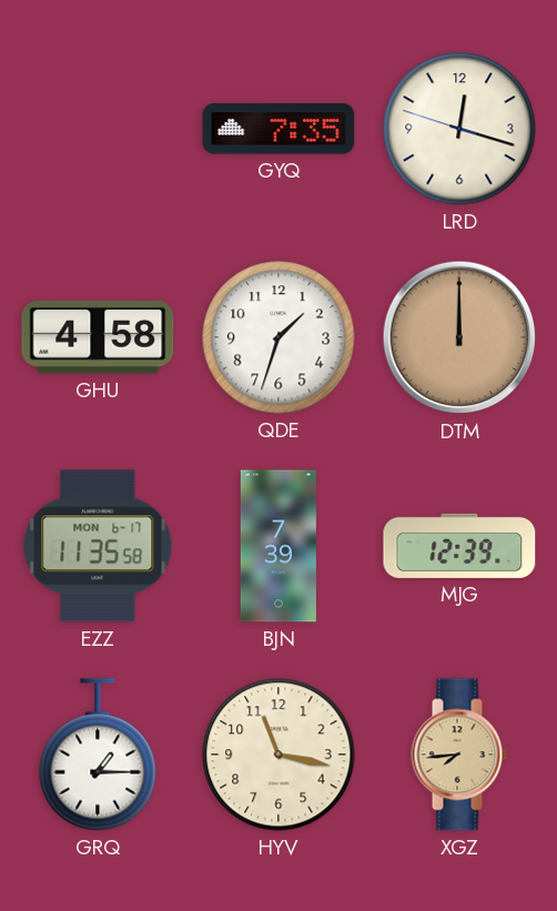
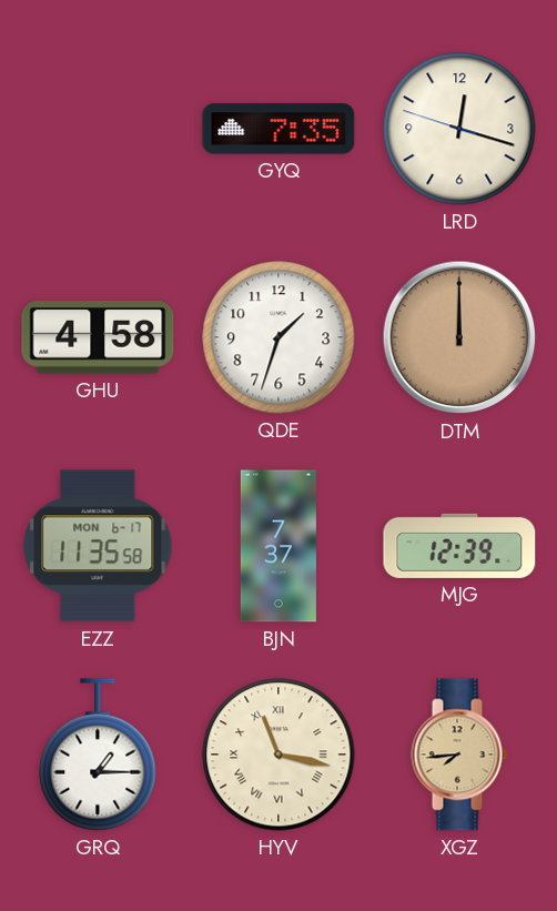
BJN: 7:39 -> 7:37
HYV numerals: Arabic -> Roman
